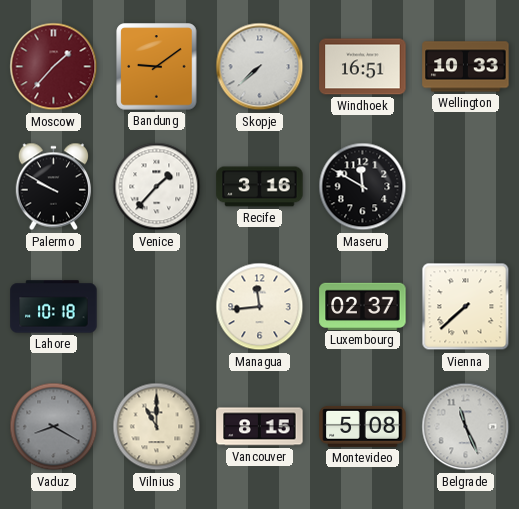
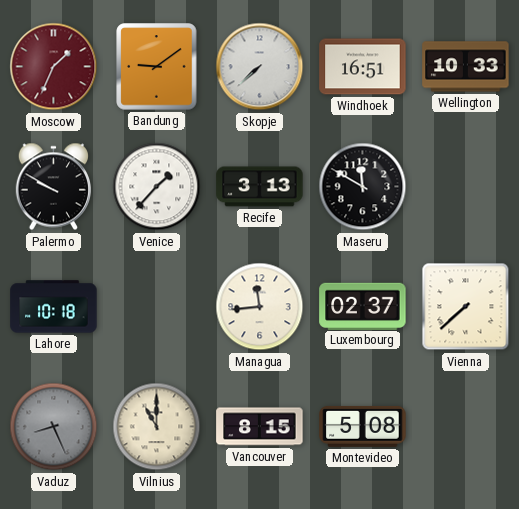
Moscow: 1:37 -> 1:34
Recife: 3:16 -> 3:13
Vaduz: 8:20 -> 8:26
Belgrade: 11:26 -> none
